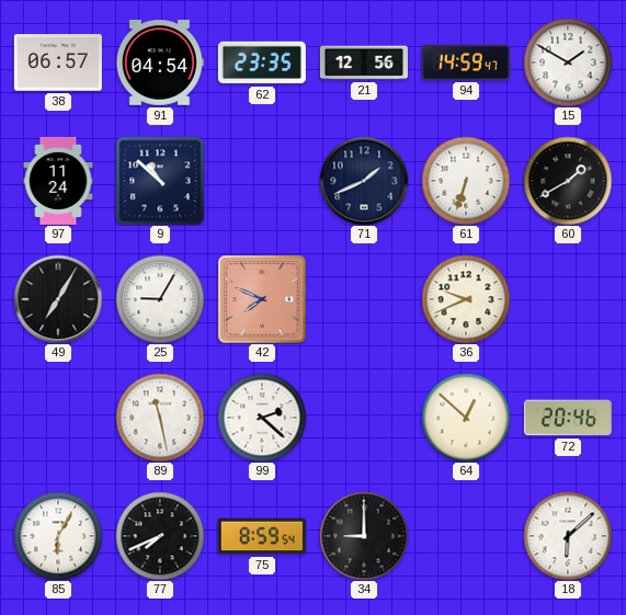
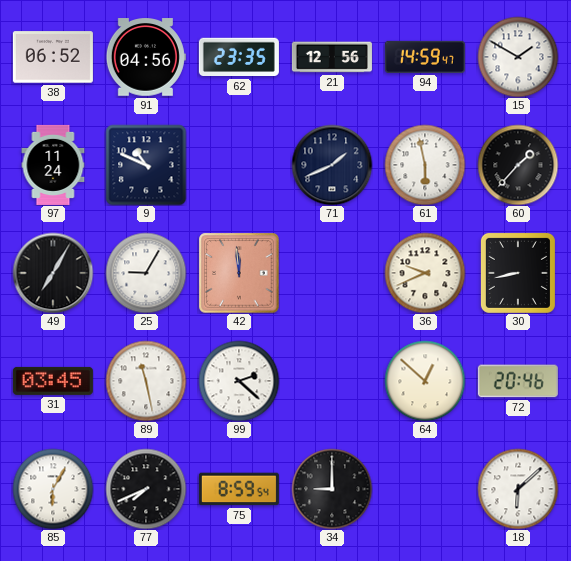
38: 06:57 -> 06:52
91: 04:54 -> 04:56
9: 10:52 -> 10:49
61: 6:33 -> 5:58
60: 1:40 -> 1:37
42: 7:49 -> 11:59
30: none -> 8:43
31: none -> 03:45
